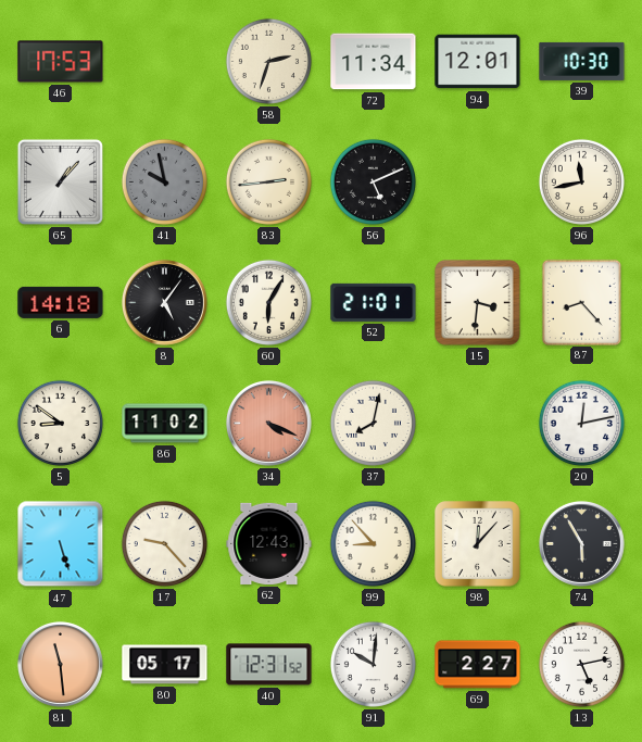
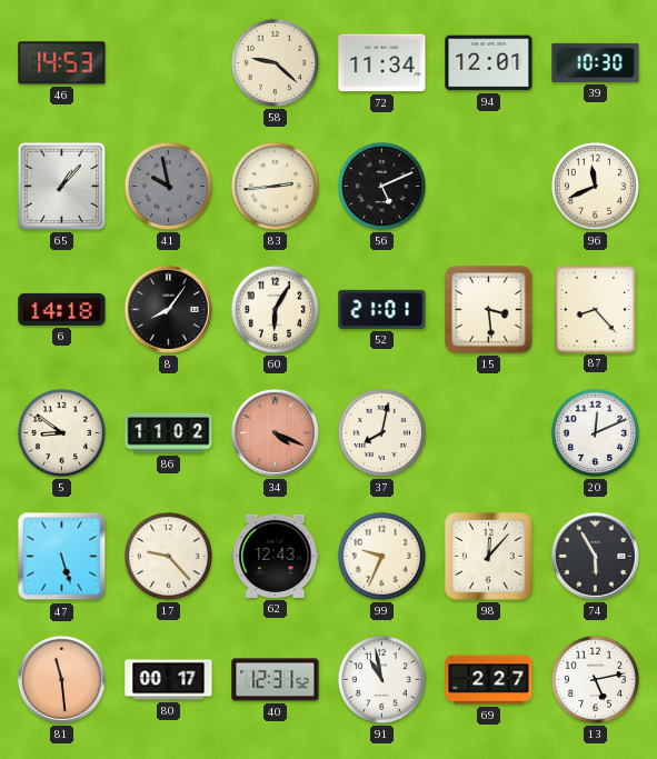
46: 17:53 -> 14:53
58: 2:33 -> 9:22
96: 11:43 -> 11:41
8: 5:06 -> 8:06
15: 3:31 -> 3:29
20: 12:13 -> 12:11
99: 8:53 -> 9:34
80: 05:17 -> 00:17
91: 10:01 -> 10:58
